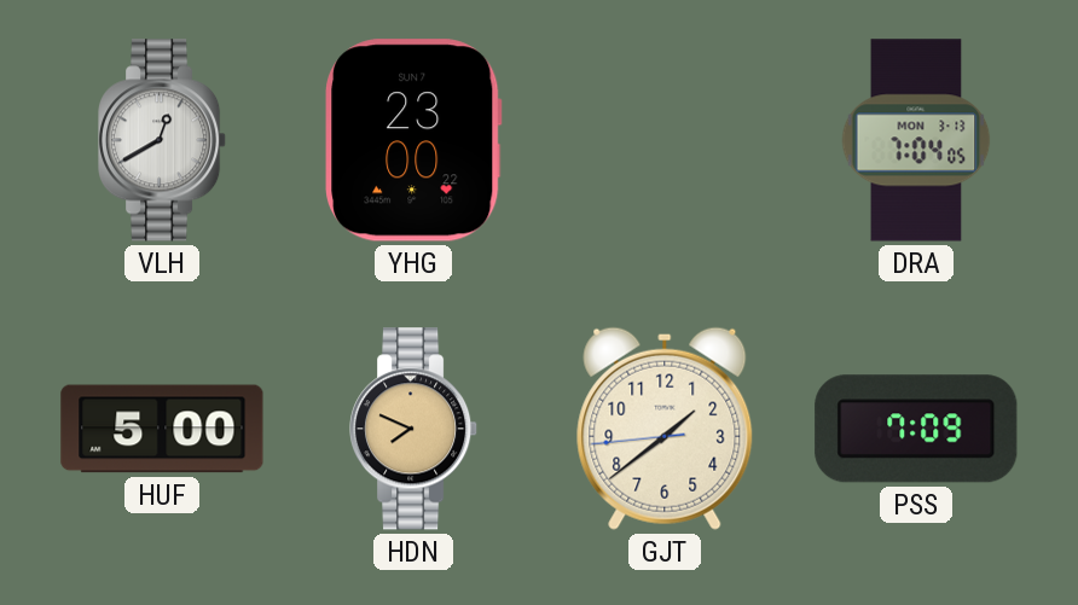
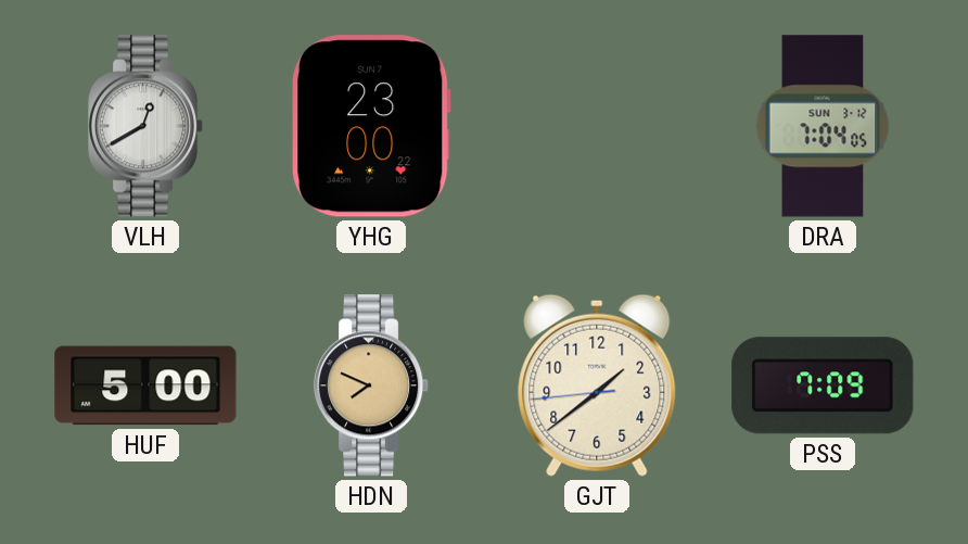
DRA date: MON 3-13 -> SUN 3-12
